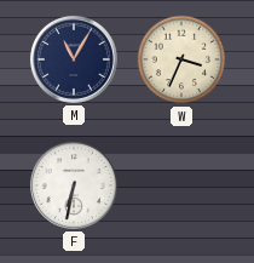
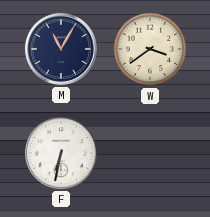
W: 3:34 -> 3:39
